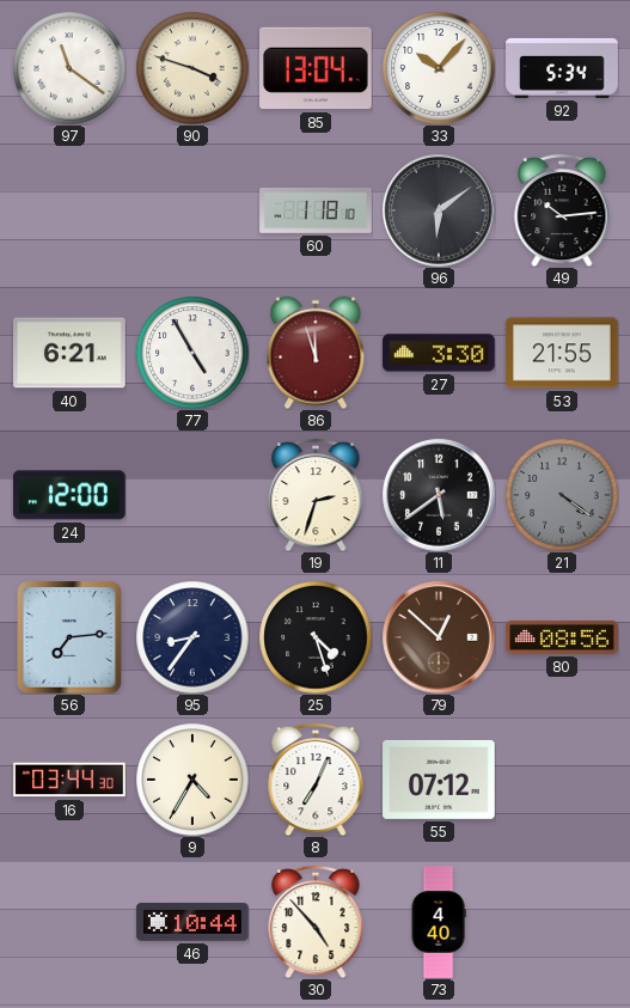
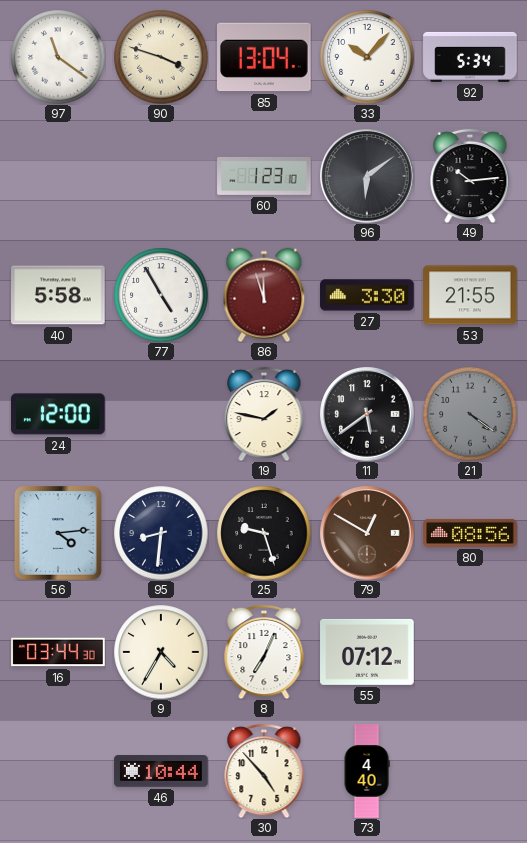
60: 1:18 -> 1:23
40: 6:21 -> 5:58
19: 2:33 -> 1:47
56: 7:14 -> 4:14
95: 8:36 -> 8:31
25: 4:27 -> 9:27
79: 12:52 -> 12:50
